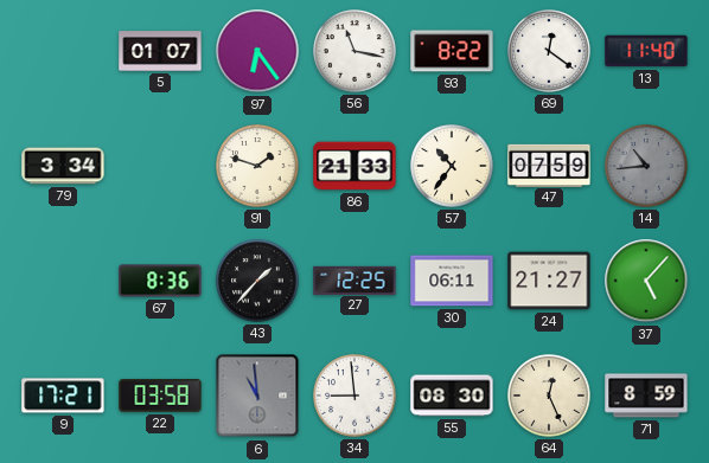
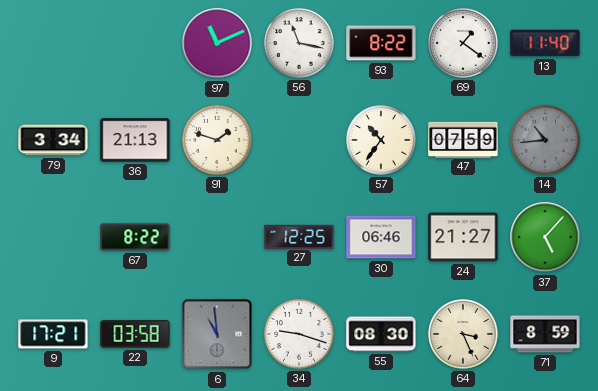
5: 01:07 -> none
97: 6:24 -> 11:11
69: 12:21 -> 1:21
36: none -> 21:13
86: 21:33 -> none
67: 8:36 -> 8:22
43: 1:37 -> none
30: 06:11 -> 06:46
34: 8:59 -> 9:18
64: 12:26 -> 3:26
